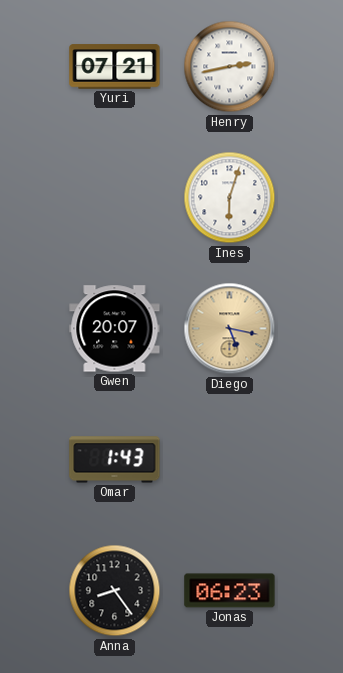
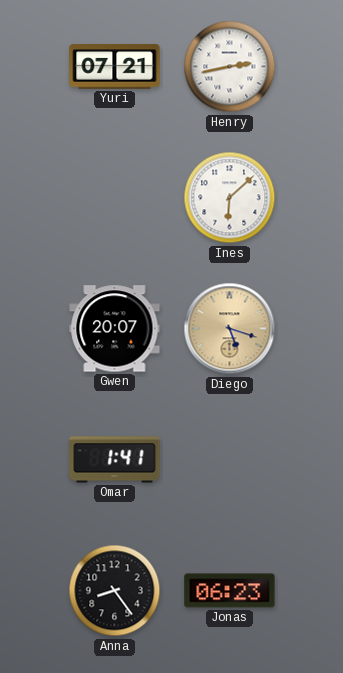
Ines: 6:03 -> 6:08
Diego: 5:17 -> 5:18
Omar: 1:43 -> 1:41
